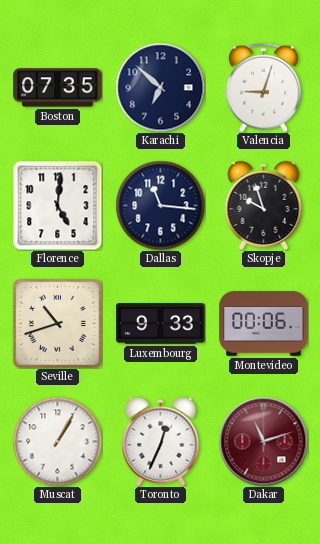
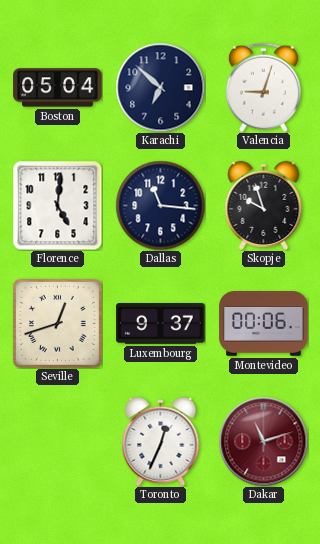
Boston: 07:35 -> 05:04
Seville: 10:42 -> 12:42
Luxembourg: 9:33 -> 9:37
Muscat: 1:05 -> none
